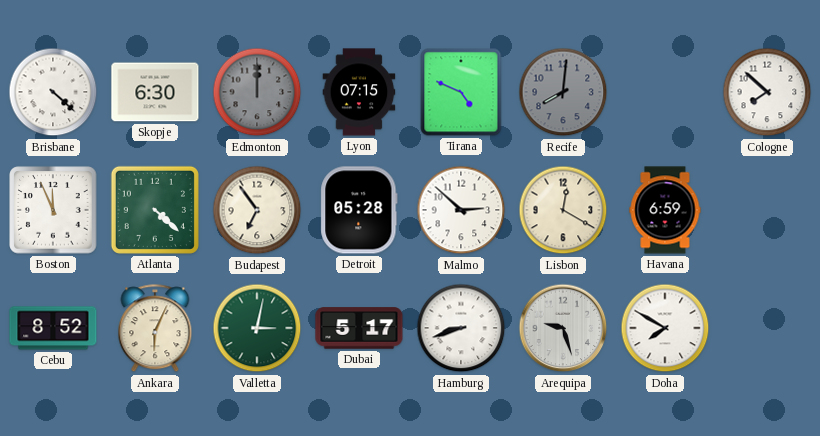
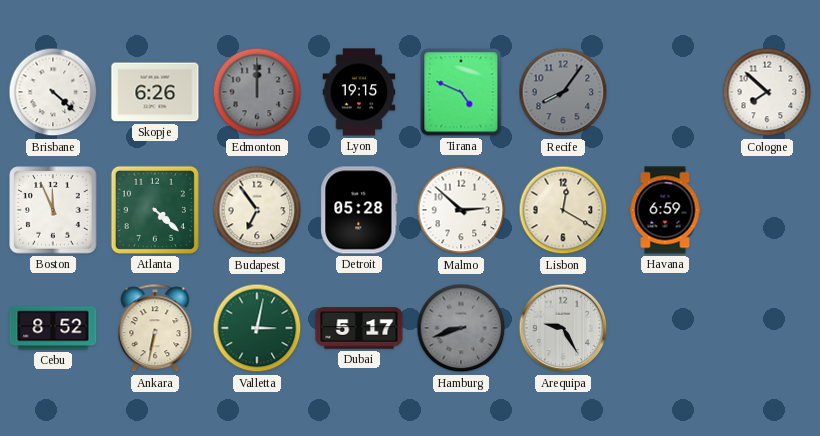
Skopje: 6:30 -> 6:26
Lyon: 07:15 -> 19:15
Recife: 8:01 -> 8:06
Ankara: 6:04 -> 6:32
Hamburg dial: white -> grey
Arequipa: 9:27 -> 9:25
Doha: 7:50 -> none
